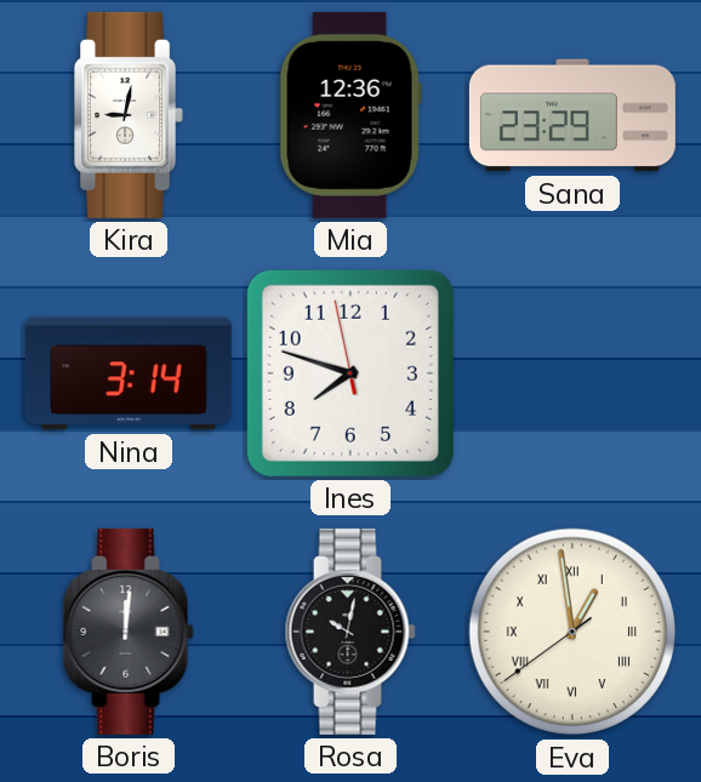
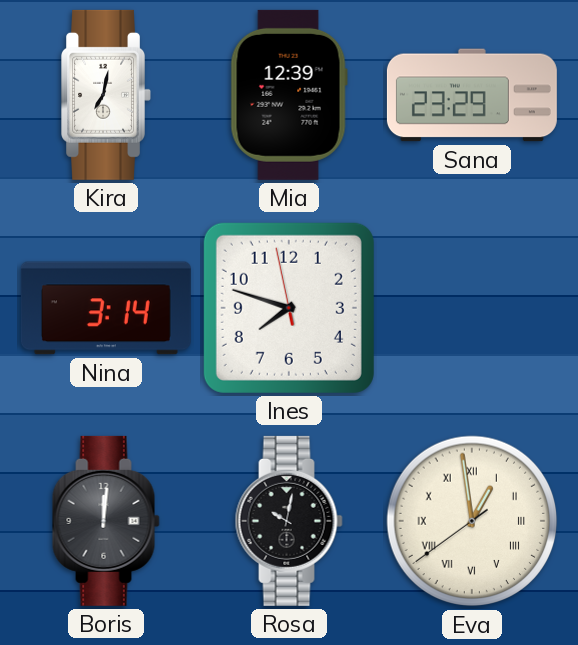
Kira: 9:02 -> 7:02
Mia: 12:36 -> 12:39
